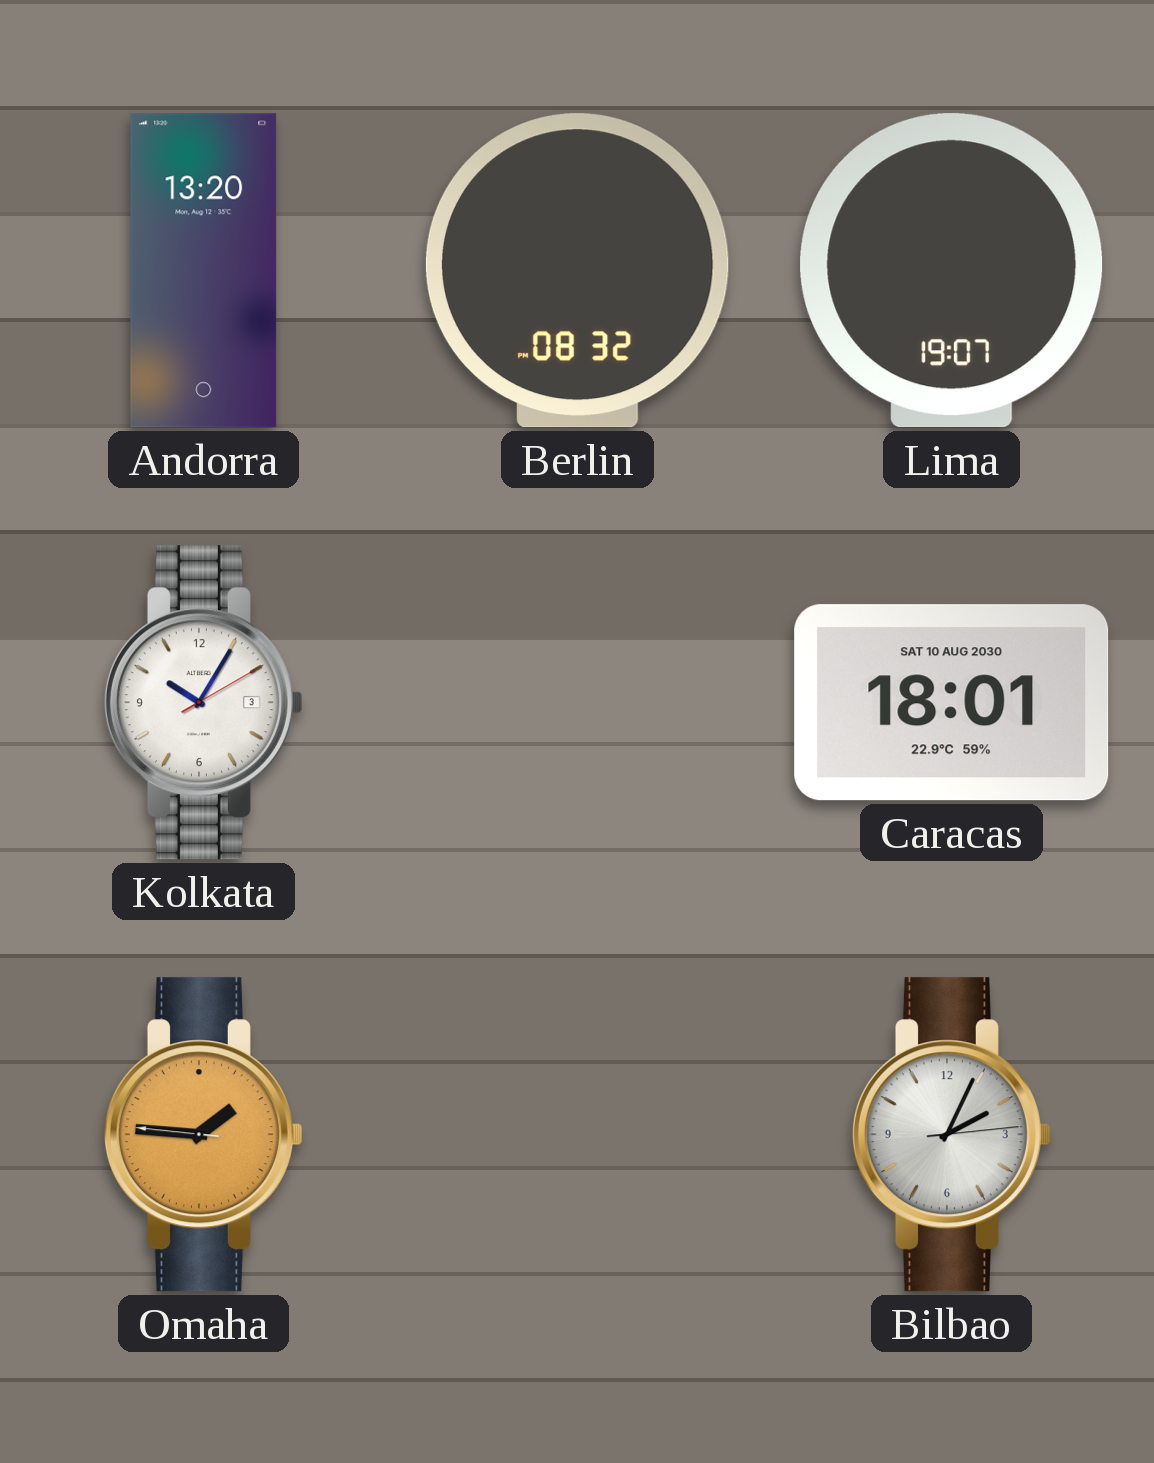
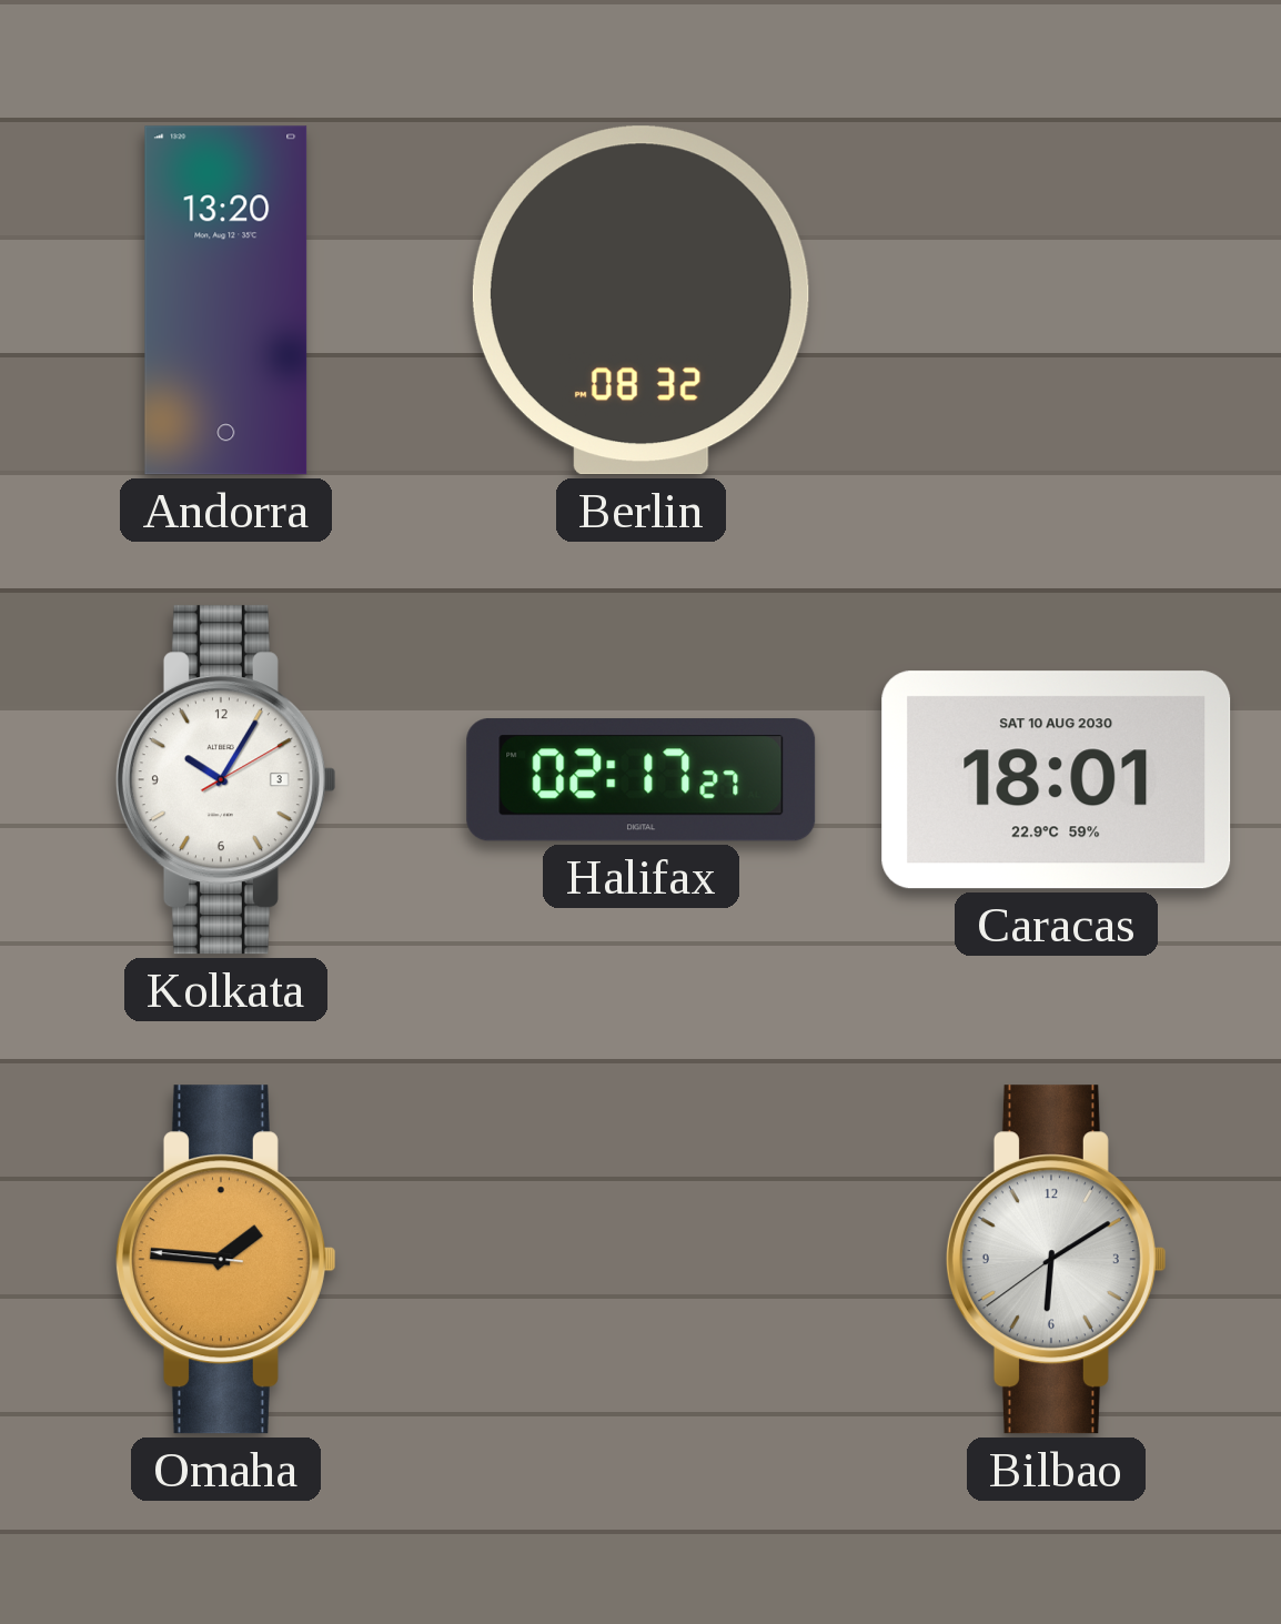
Lima: 19:07 -> none
Halifax: none -> 02:17
Bilbao: 2:04 -> 6:09
